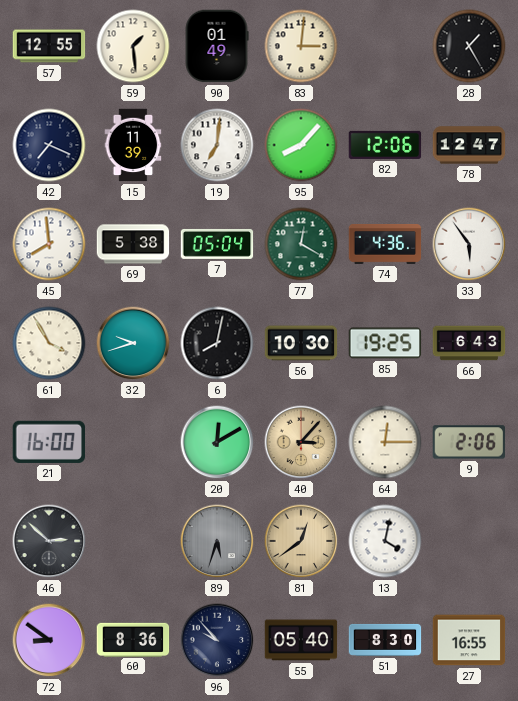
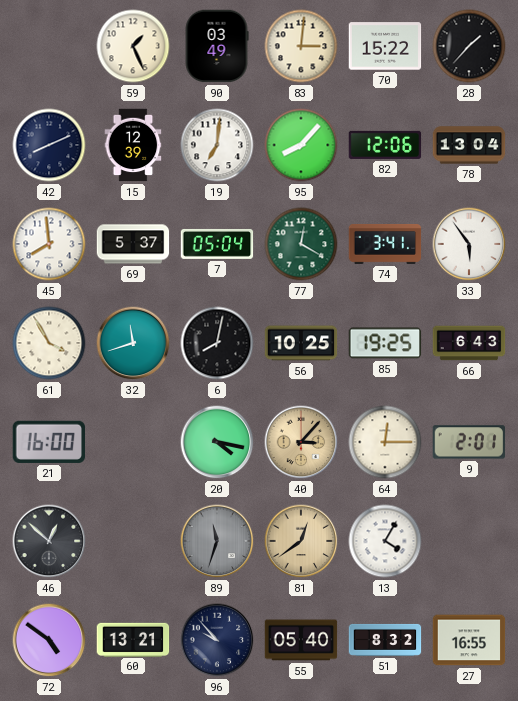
57: 12:55 -> none
59: 1:29 -> 1:26
90: 01:49 -> 03:49
70: none -> 15:22
28: 1:25 -> 1:37
42: 7:19 -> 8:11
15: 11:39 -> 12:39
78: 12:47 -> 13:04
69: 5:38 -> 5:37
74: 4:36 -> 3:41
32: 9:42 -> 11:42
56: 10:30 -> 10:25
20: 12:10 -> 4:17
9: 2:06 -> 2:01
46: 2:52 -> 12:52
89: 5:33 -> 11:33
13: 4:02 -> 4:05
72: 8:51 -> 4:51
60: 8:36 -> 13:21
51: 8:30 -> 8:32
